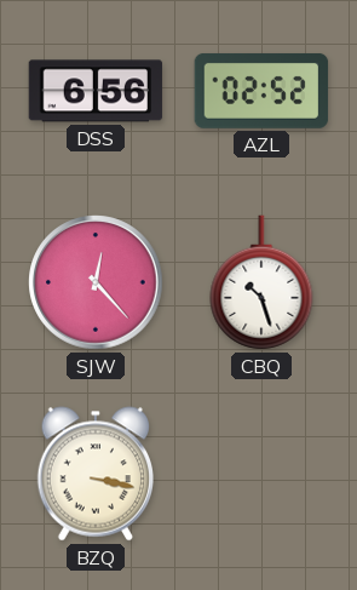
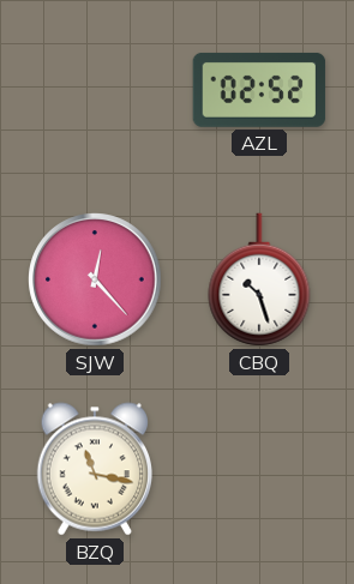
DSS: 6:56 -> none
BZQ: 3:17 -> 11:17
